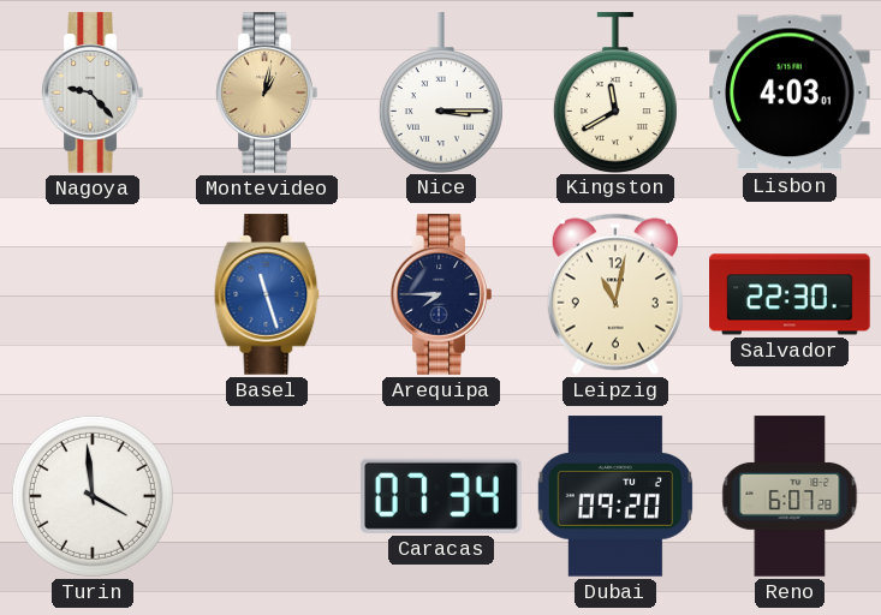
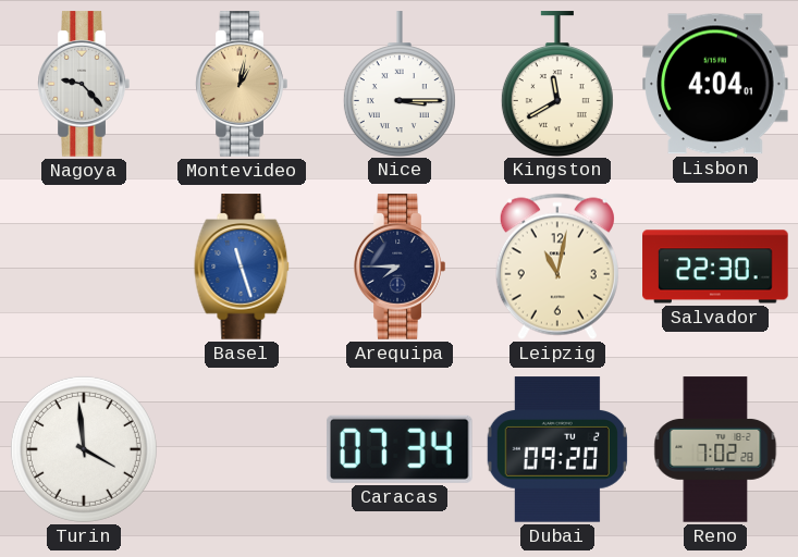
Lisbon: 4:03 -> 4:04
Reno: 6:07 -> 7:02
